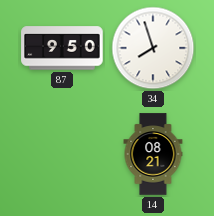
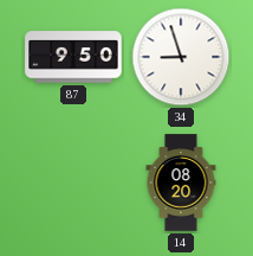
34: 7:57 -> 8:57
14: 08:21 -> 08:20
